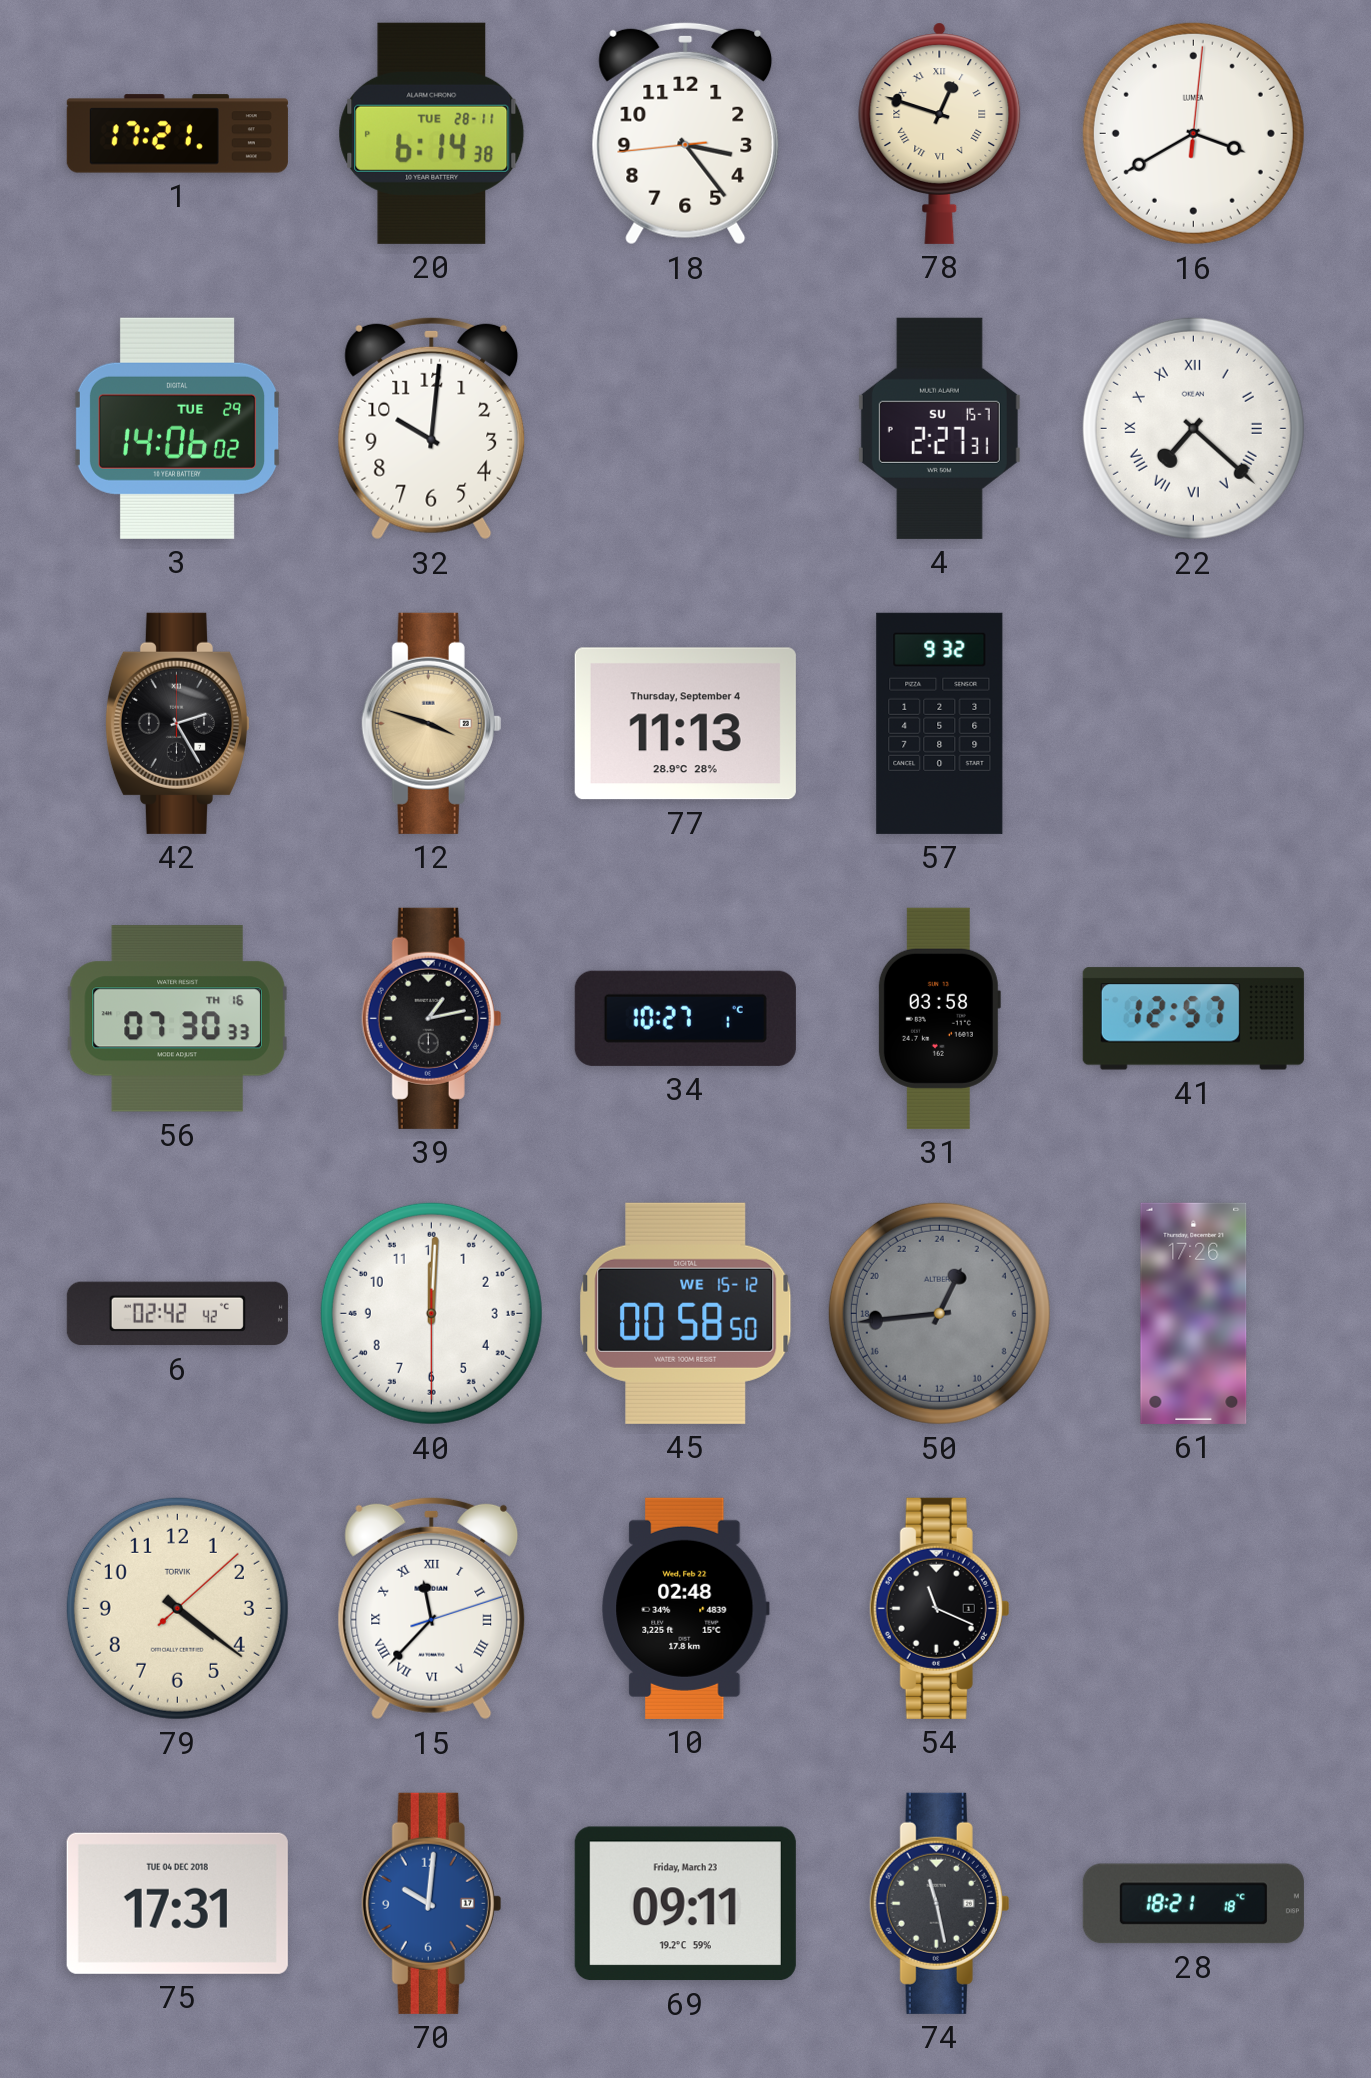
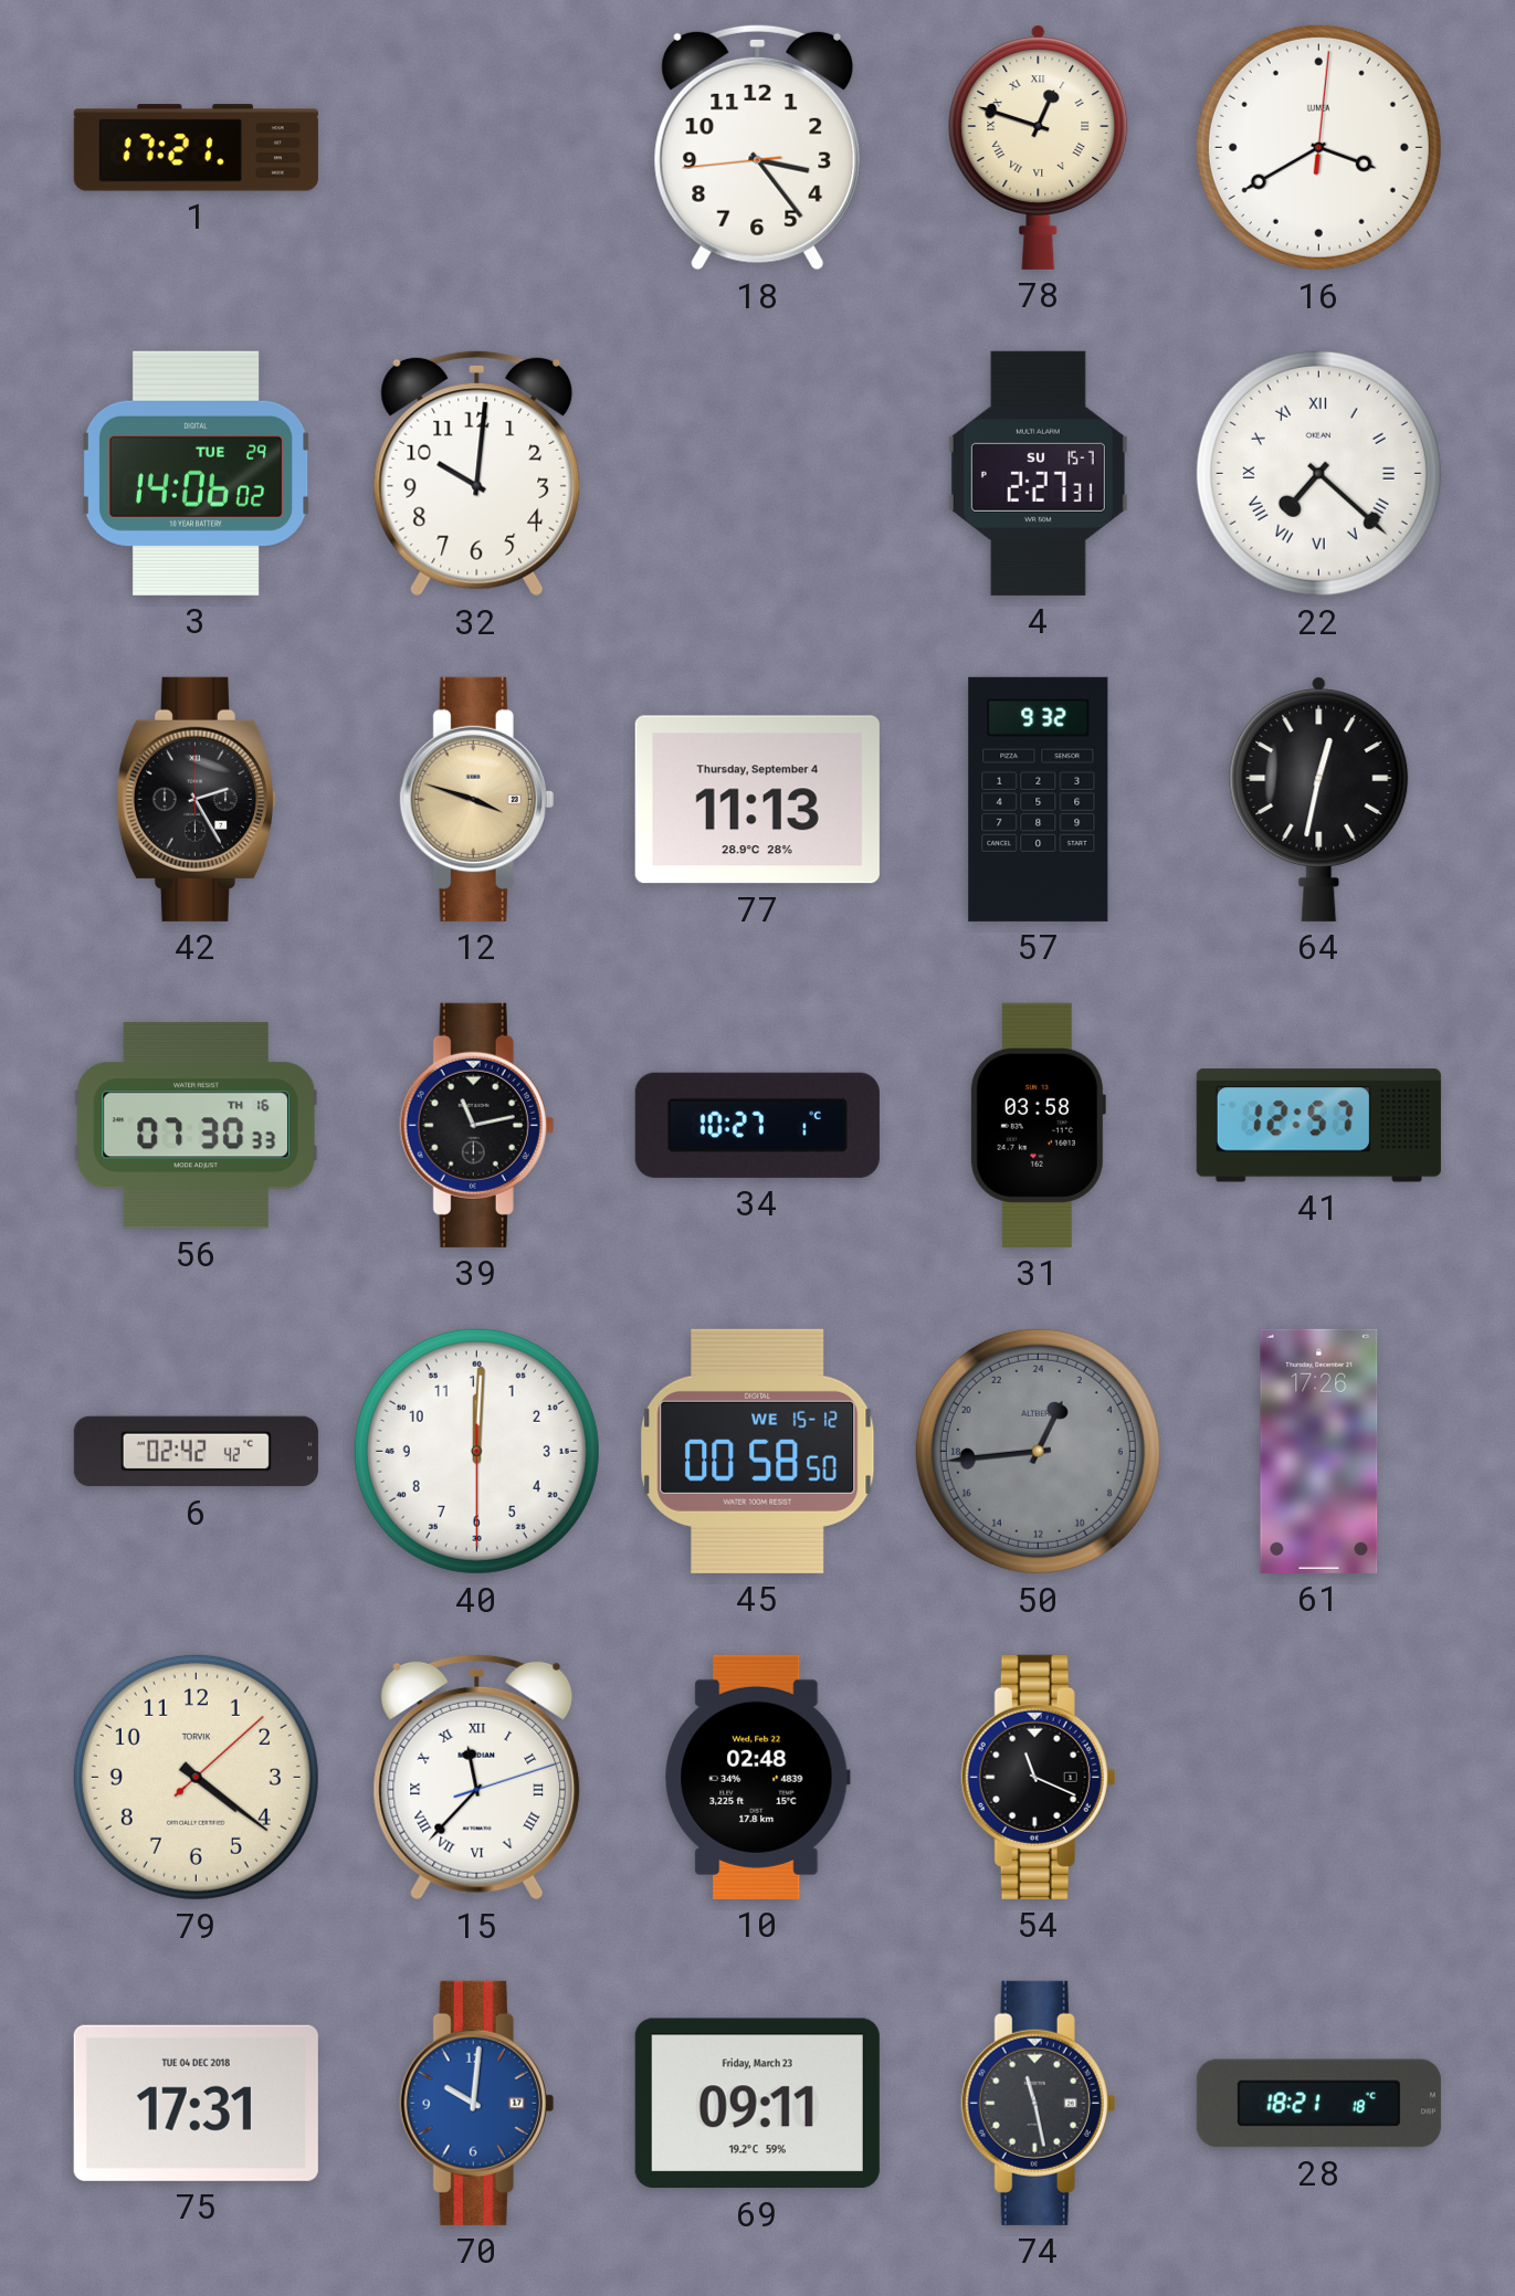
20: 6:14 -> none
64: none -> 12:32
39: 1:13 -> 11:13
